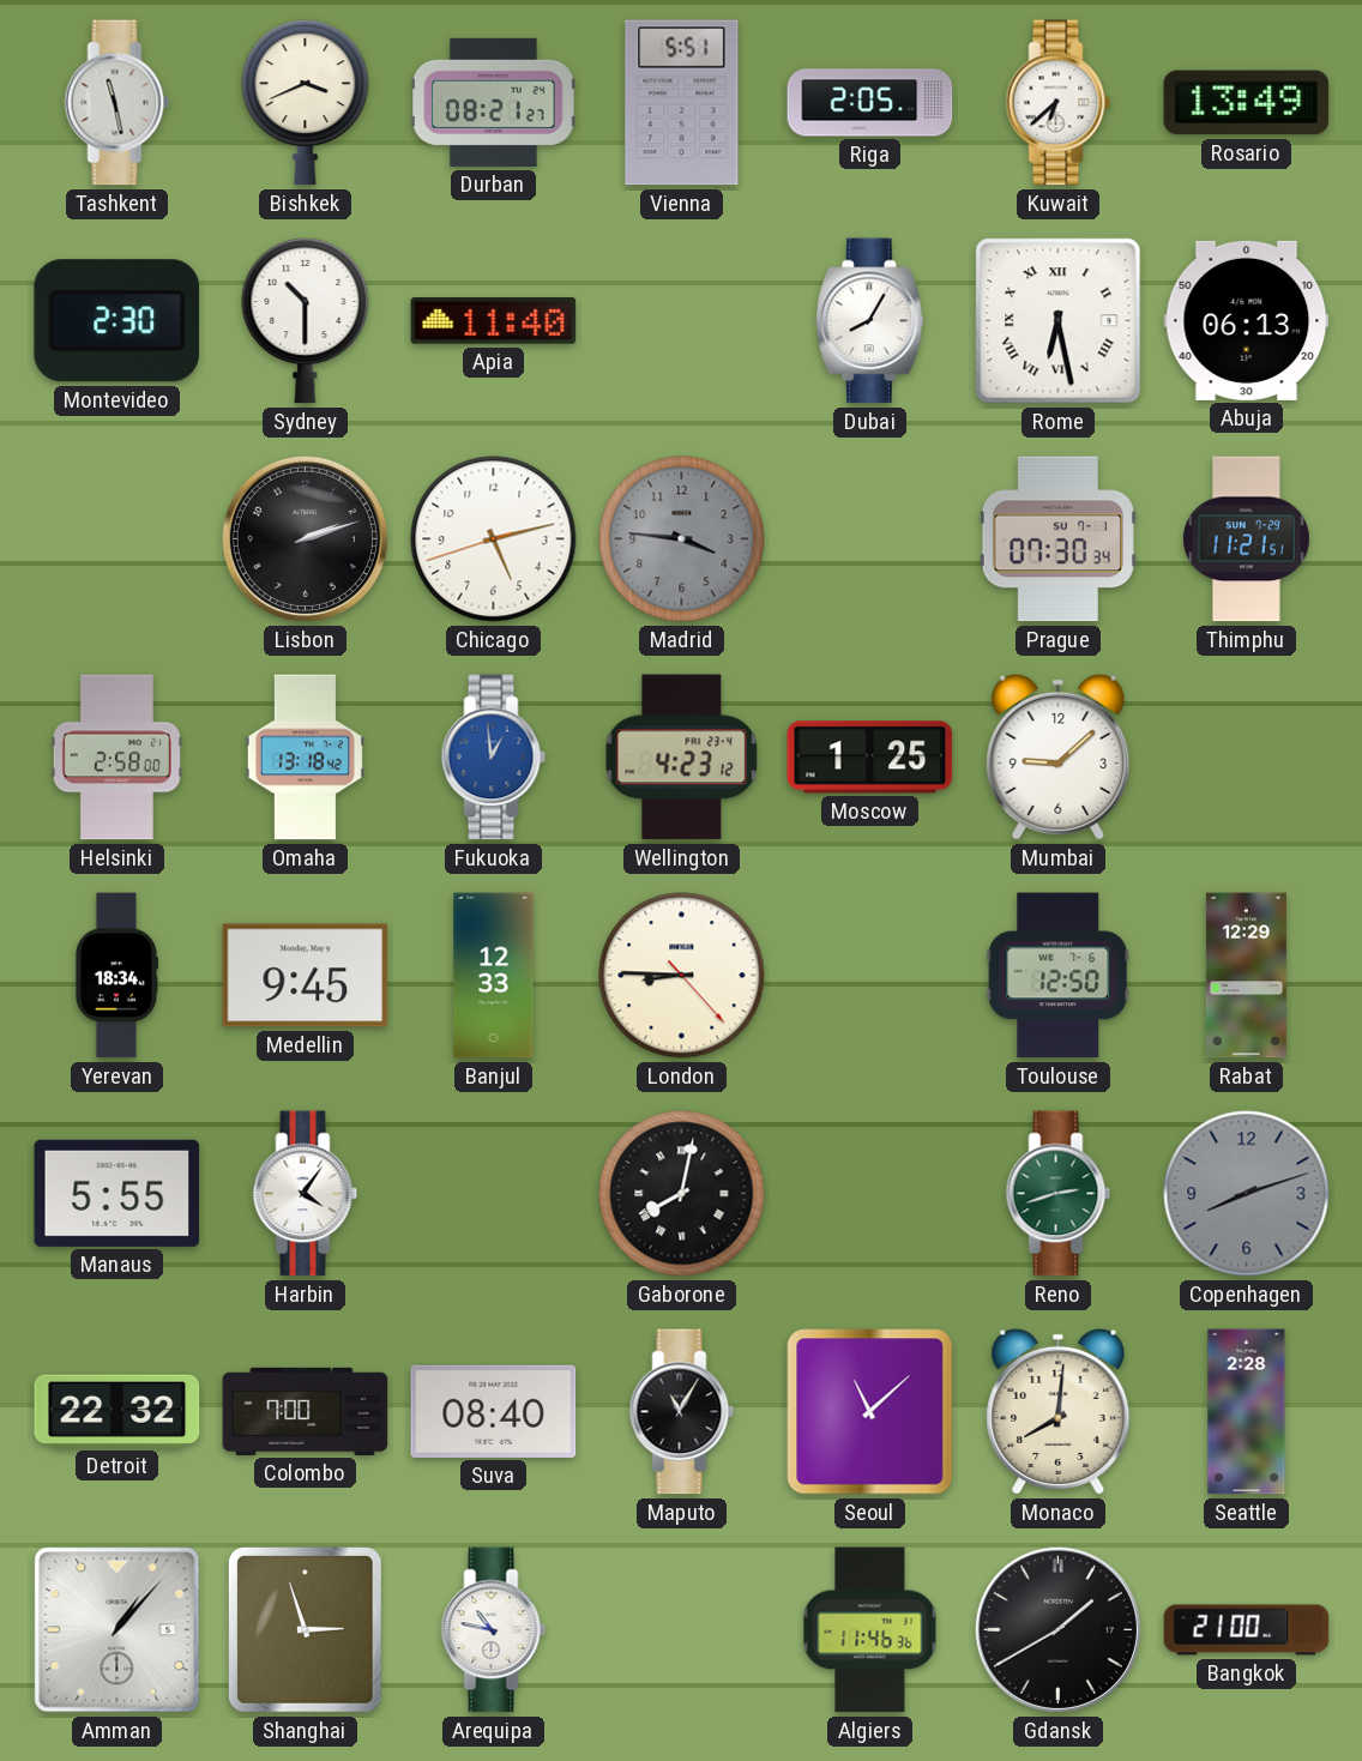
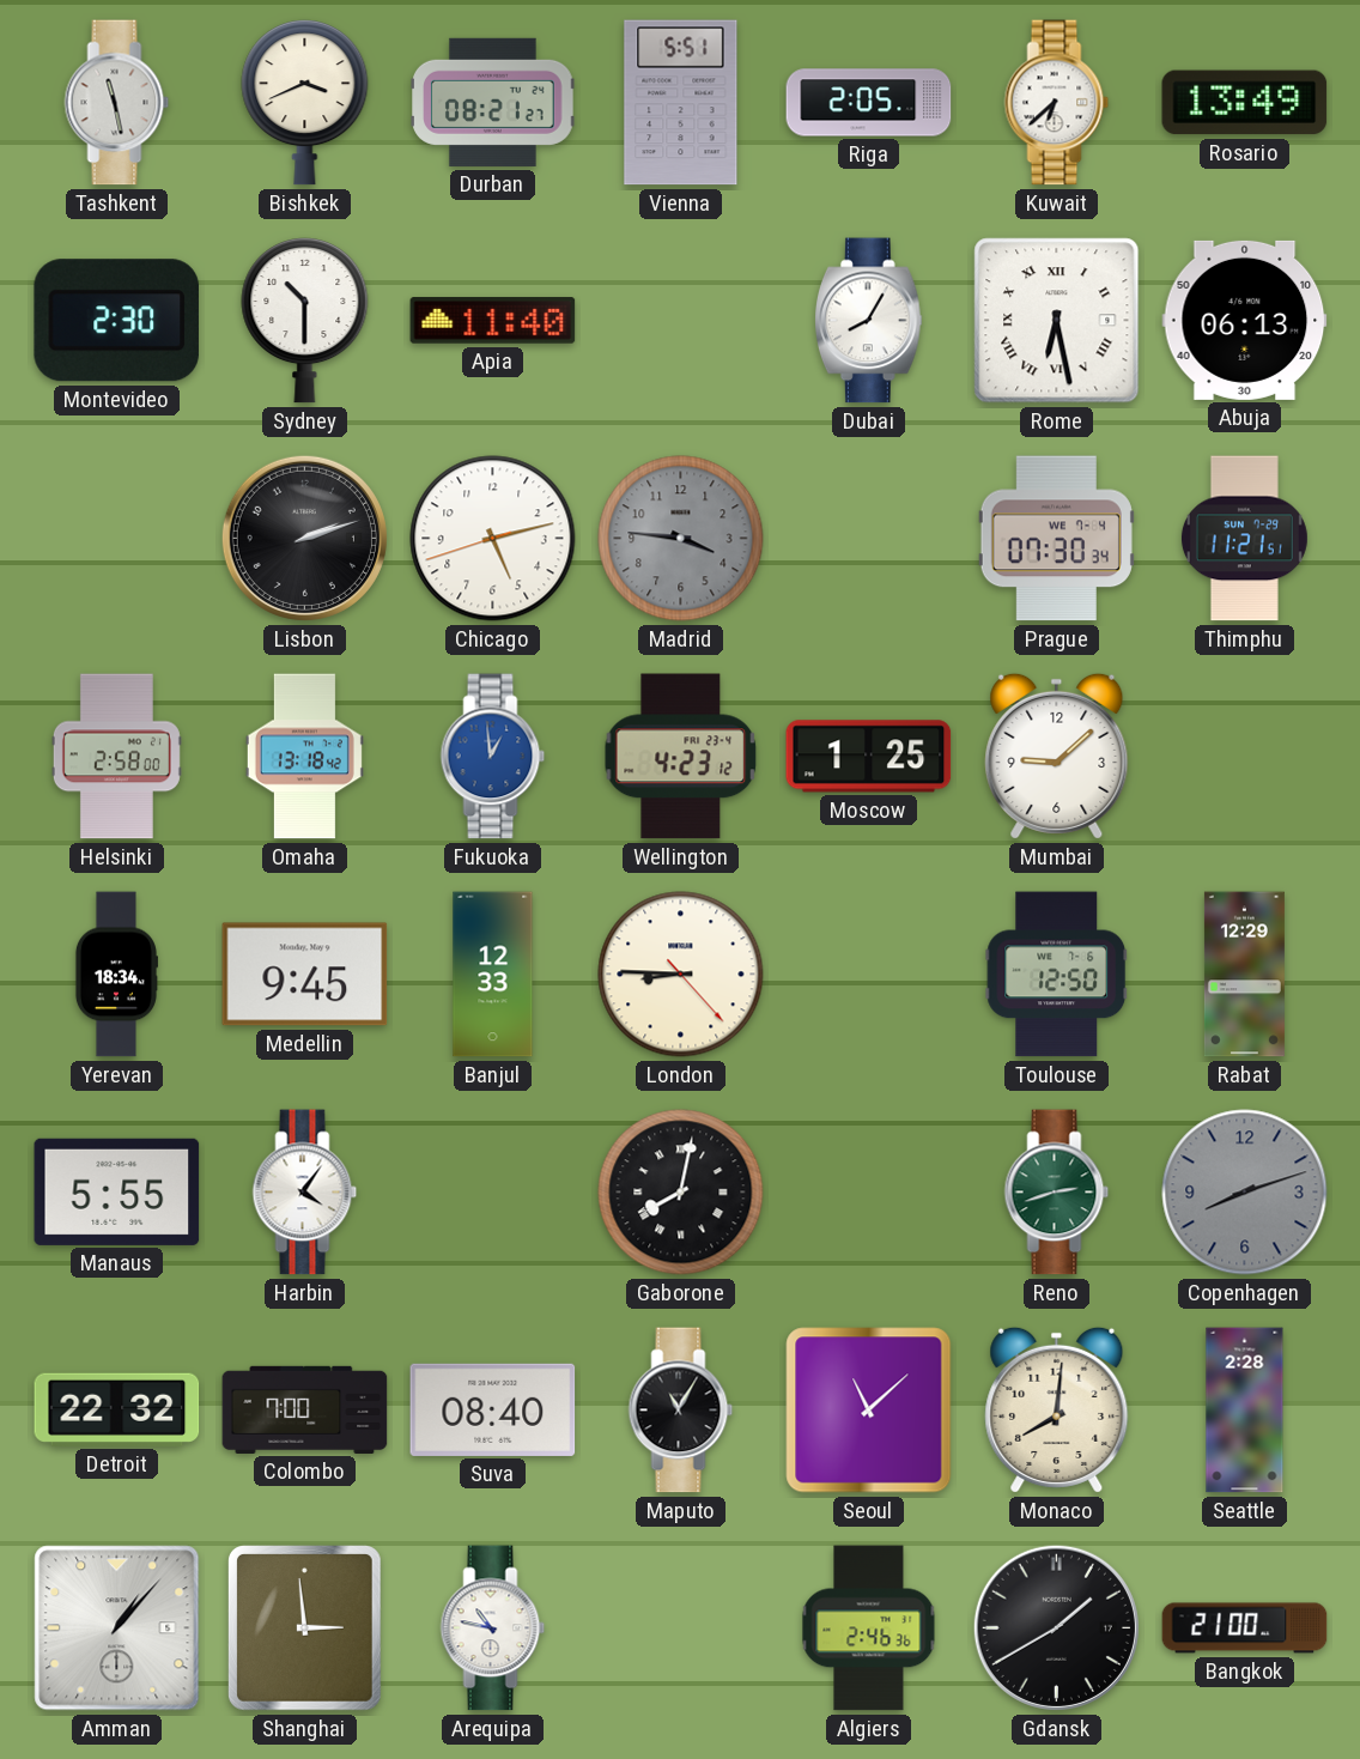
Prague date: SU 7-1 -> WE 7-4
Shanghai: 2:57 -> 2:59
Algiers: 11:46 -> 2:46
